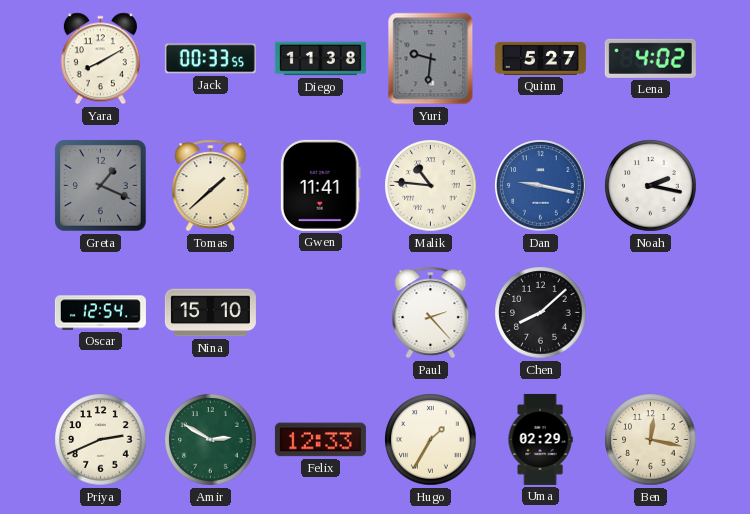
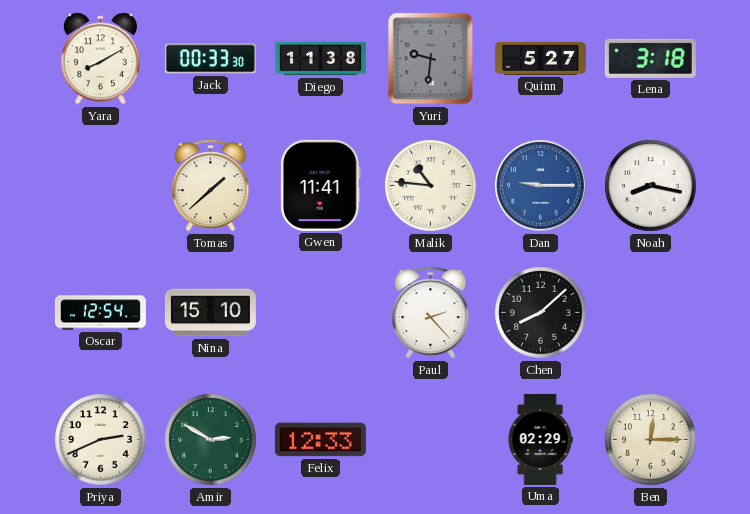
Jack: 00:33:55 -> 00:33:30
Lena: 4:02 -> 3:18
Greta: 1:19 -> none
Dan: 9:17 -> 9:15
Noah: 2:17 -> 8:17
Hugo: 1:35 -> none
Ben: 12:17 -> 12:15
